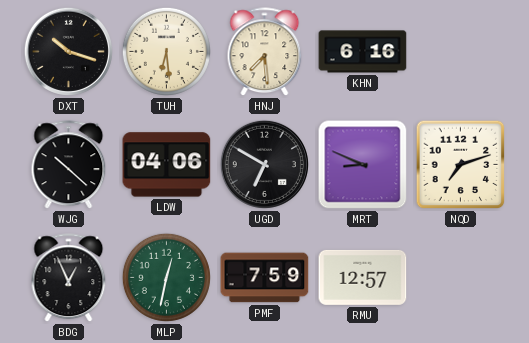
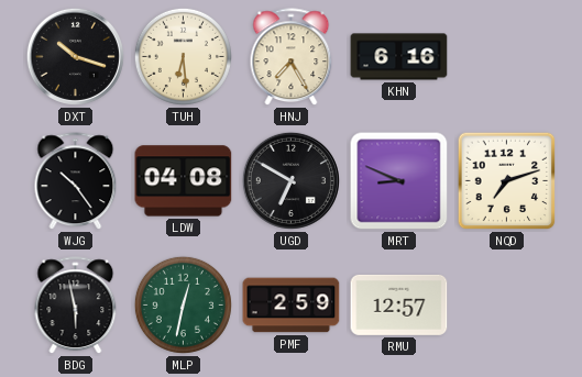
HNJ: 7:29 -> 7:25
WJG: 10:22 -> 10:24
LDW: 04:06 -> 04:08
BDG: 12:56 -> 5:58
PMF: 7:59 -> 2:59
